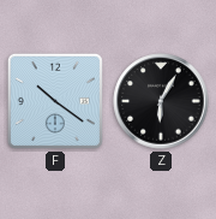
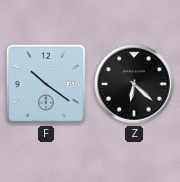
Z: 6:05 -> 6:22
